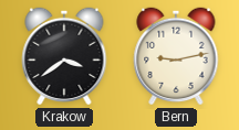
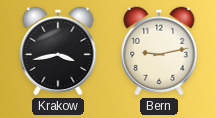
Krakow: 3:39 -> 3:43
